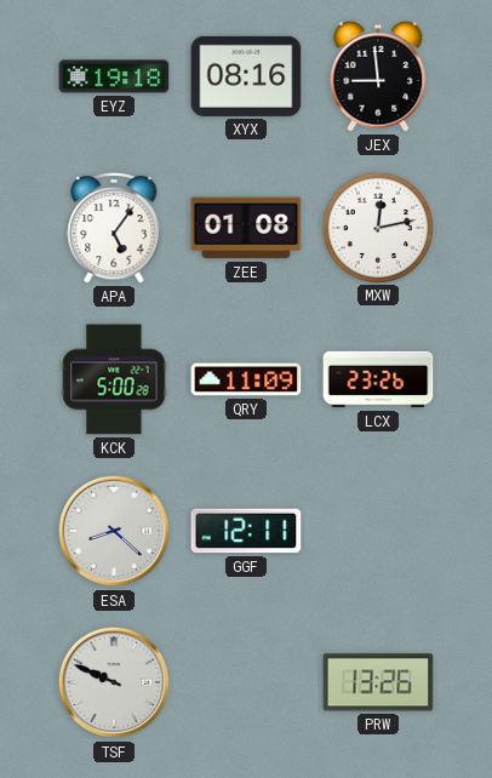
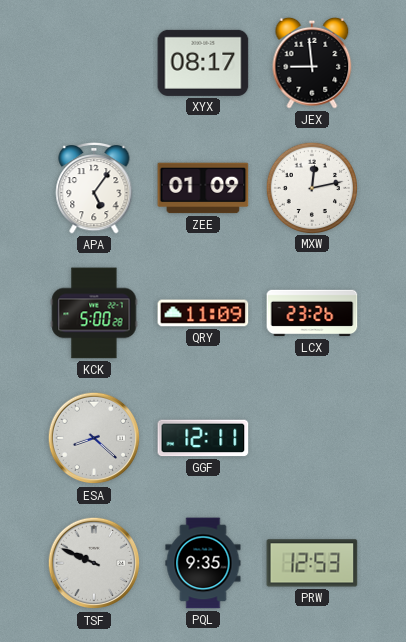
EYZ: 19:18 -> none
XYX: 08:16 -> 08:17
ZEE: 01:08 -> 01:09
PQL: none -> 9:35
PRW: 13:26 -> 12:53
